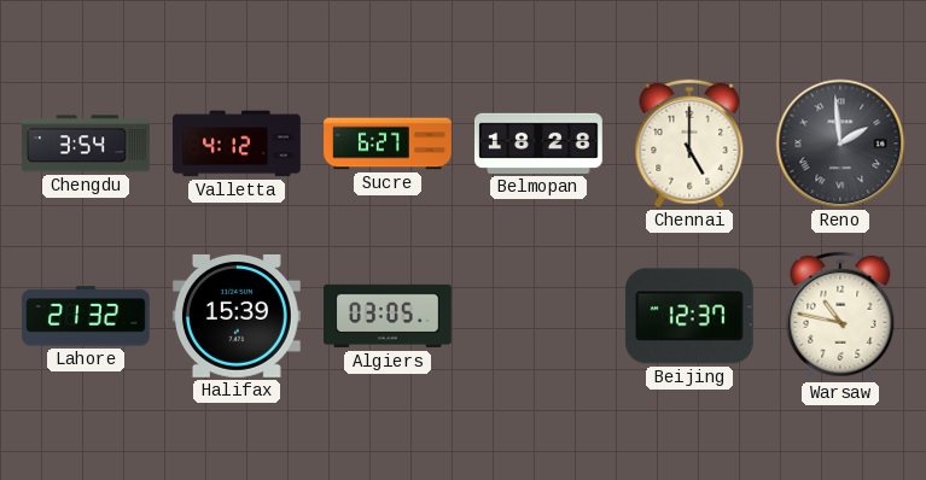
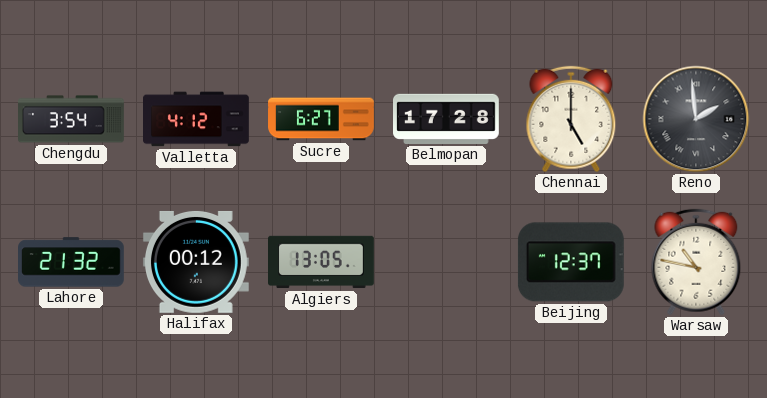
Belmopan: 18:28 -> 17:28
Halifax: 15:39 -> 00:12
Algiers: 03:05 -> 13:05
